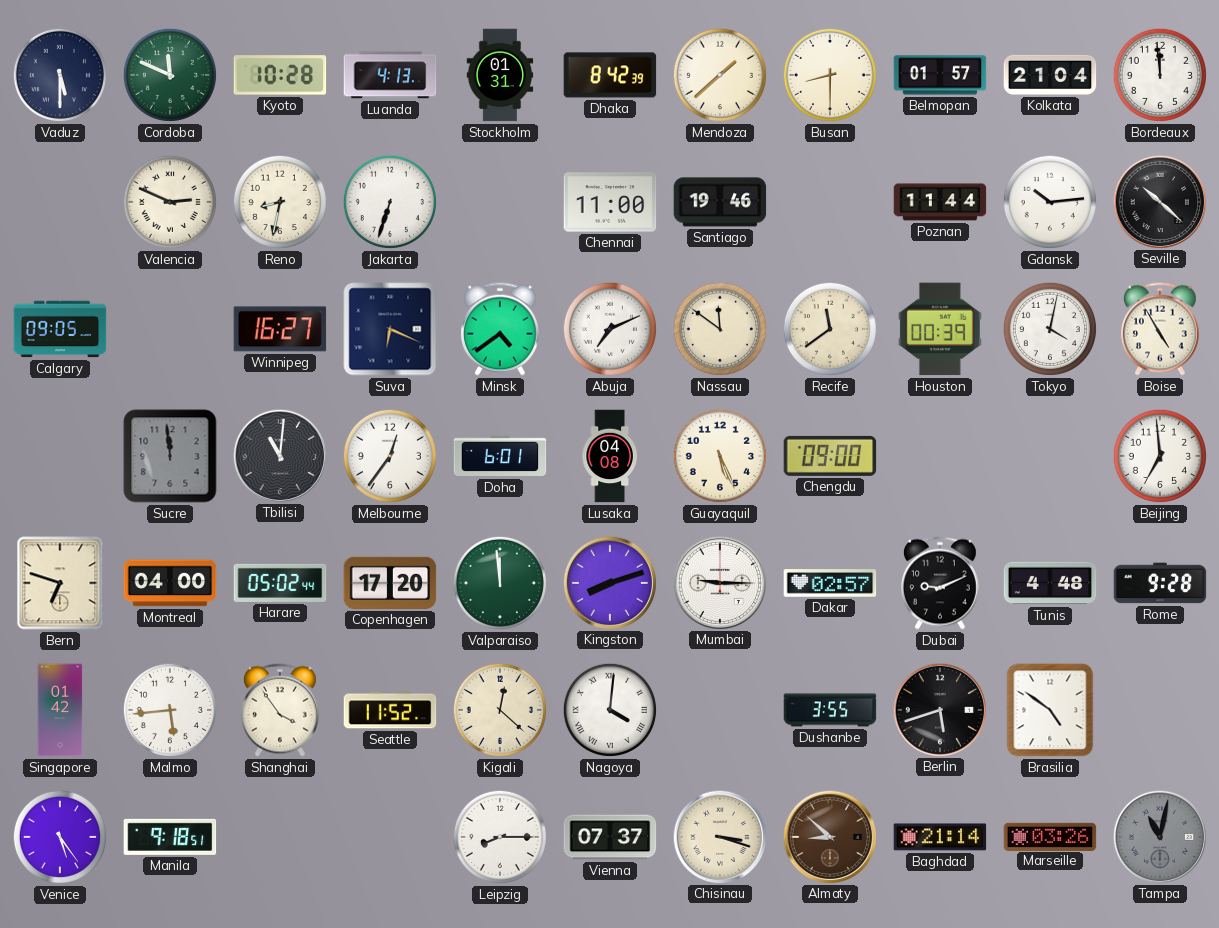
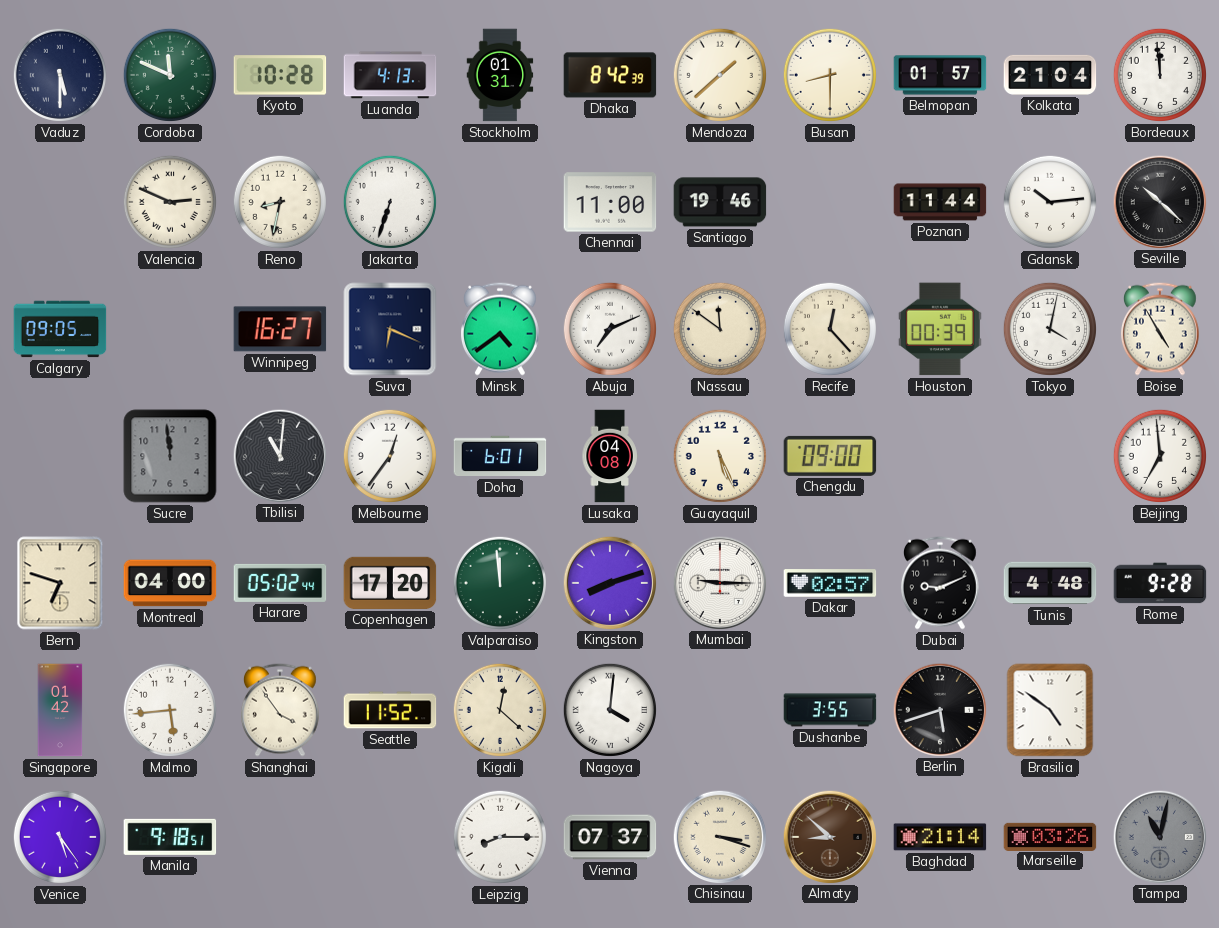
Recife: 11:39 -> 12:23
